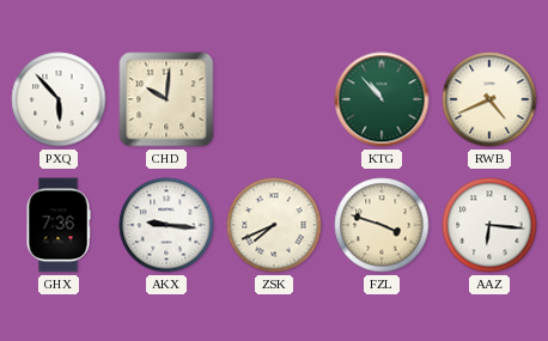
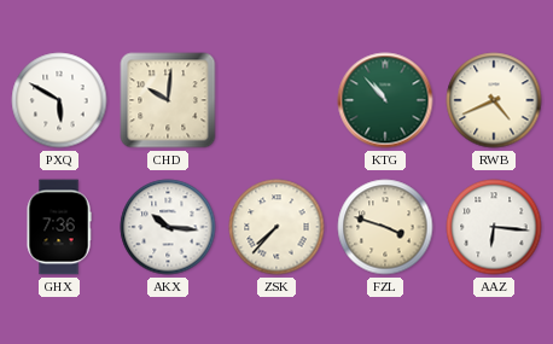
PXQ: 5:53 -> 5:50
AKX: 9:16 -> 10:16
ZSK: 7:41 -> 7:37
